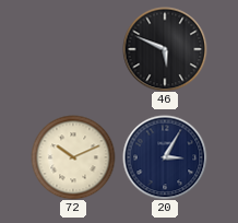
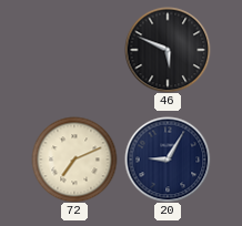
72: 10:11 -> 7:11
20: 3:05 -> 9:05
